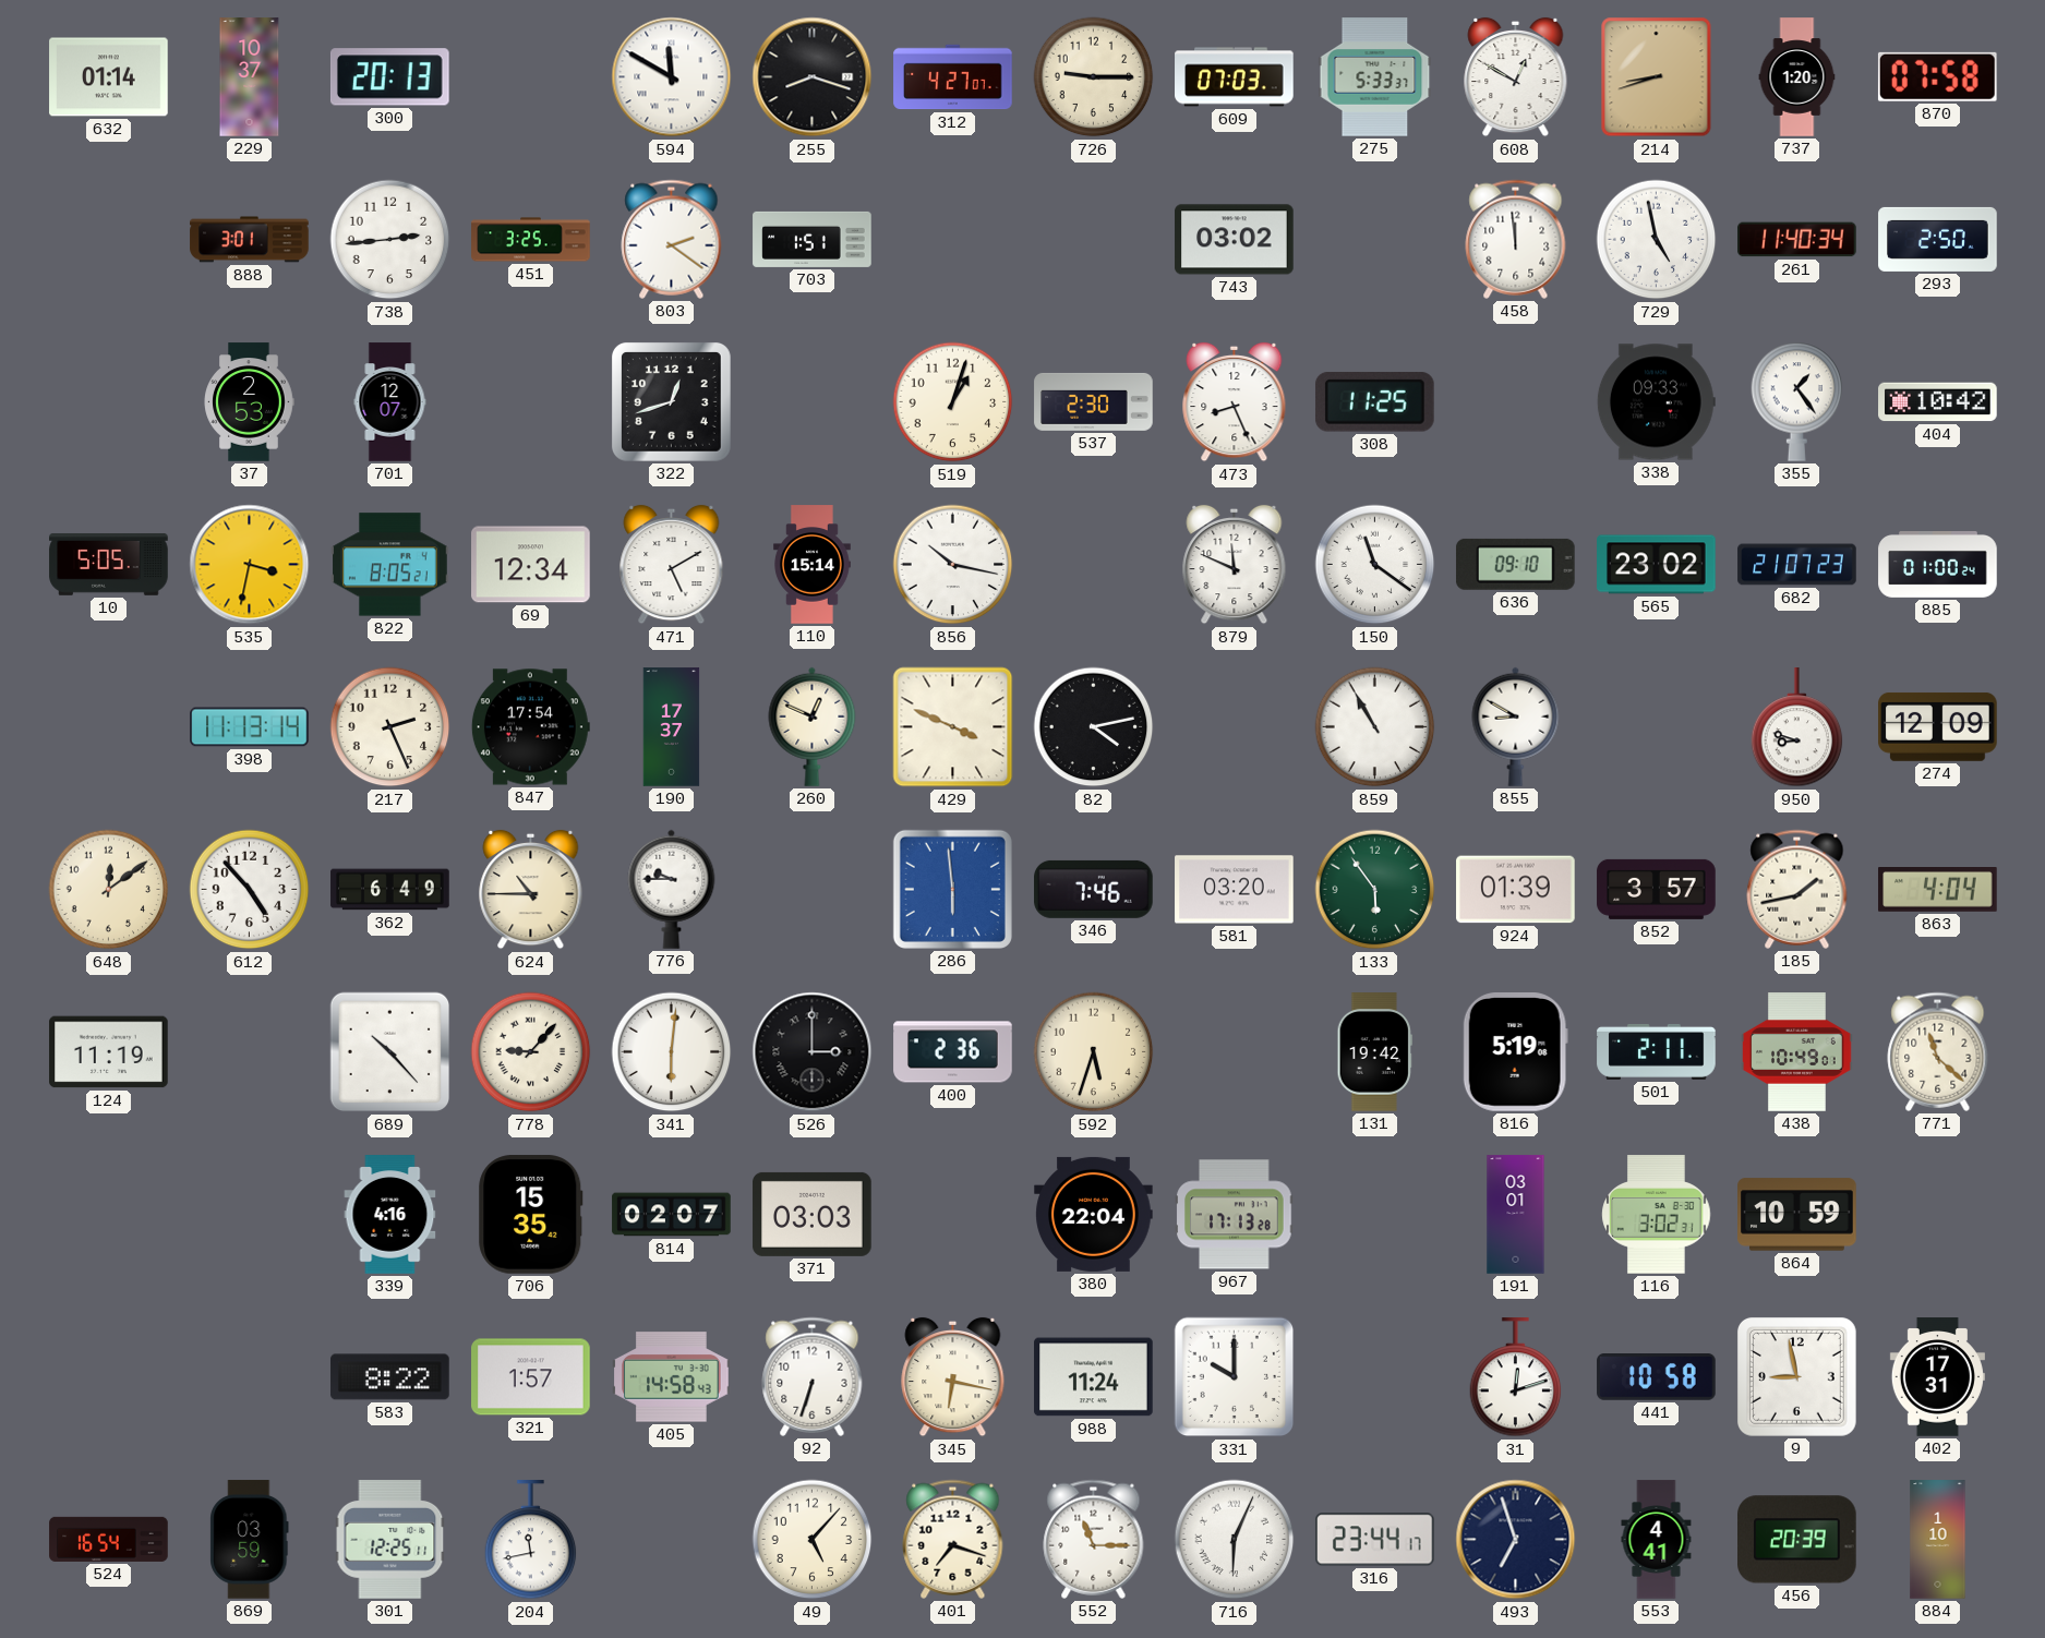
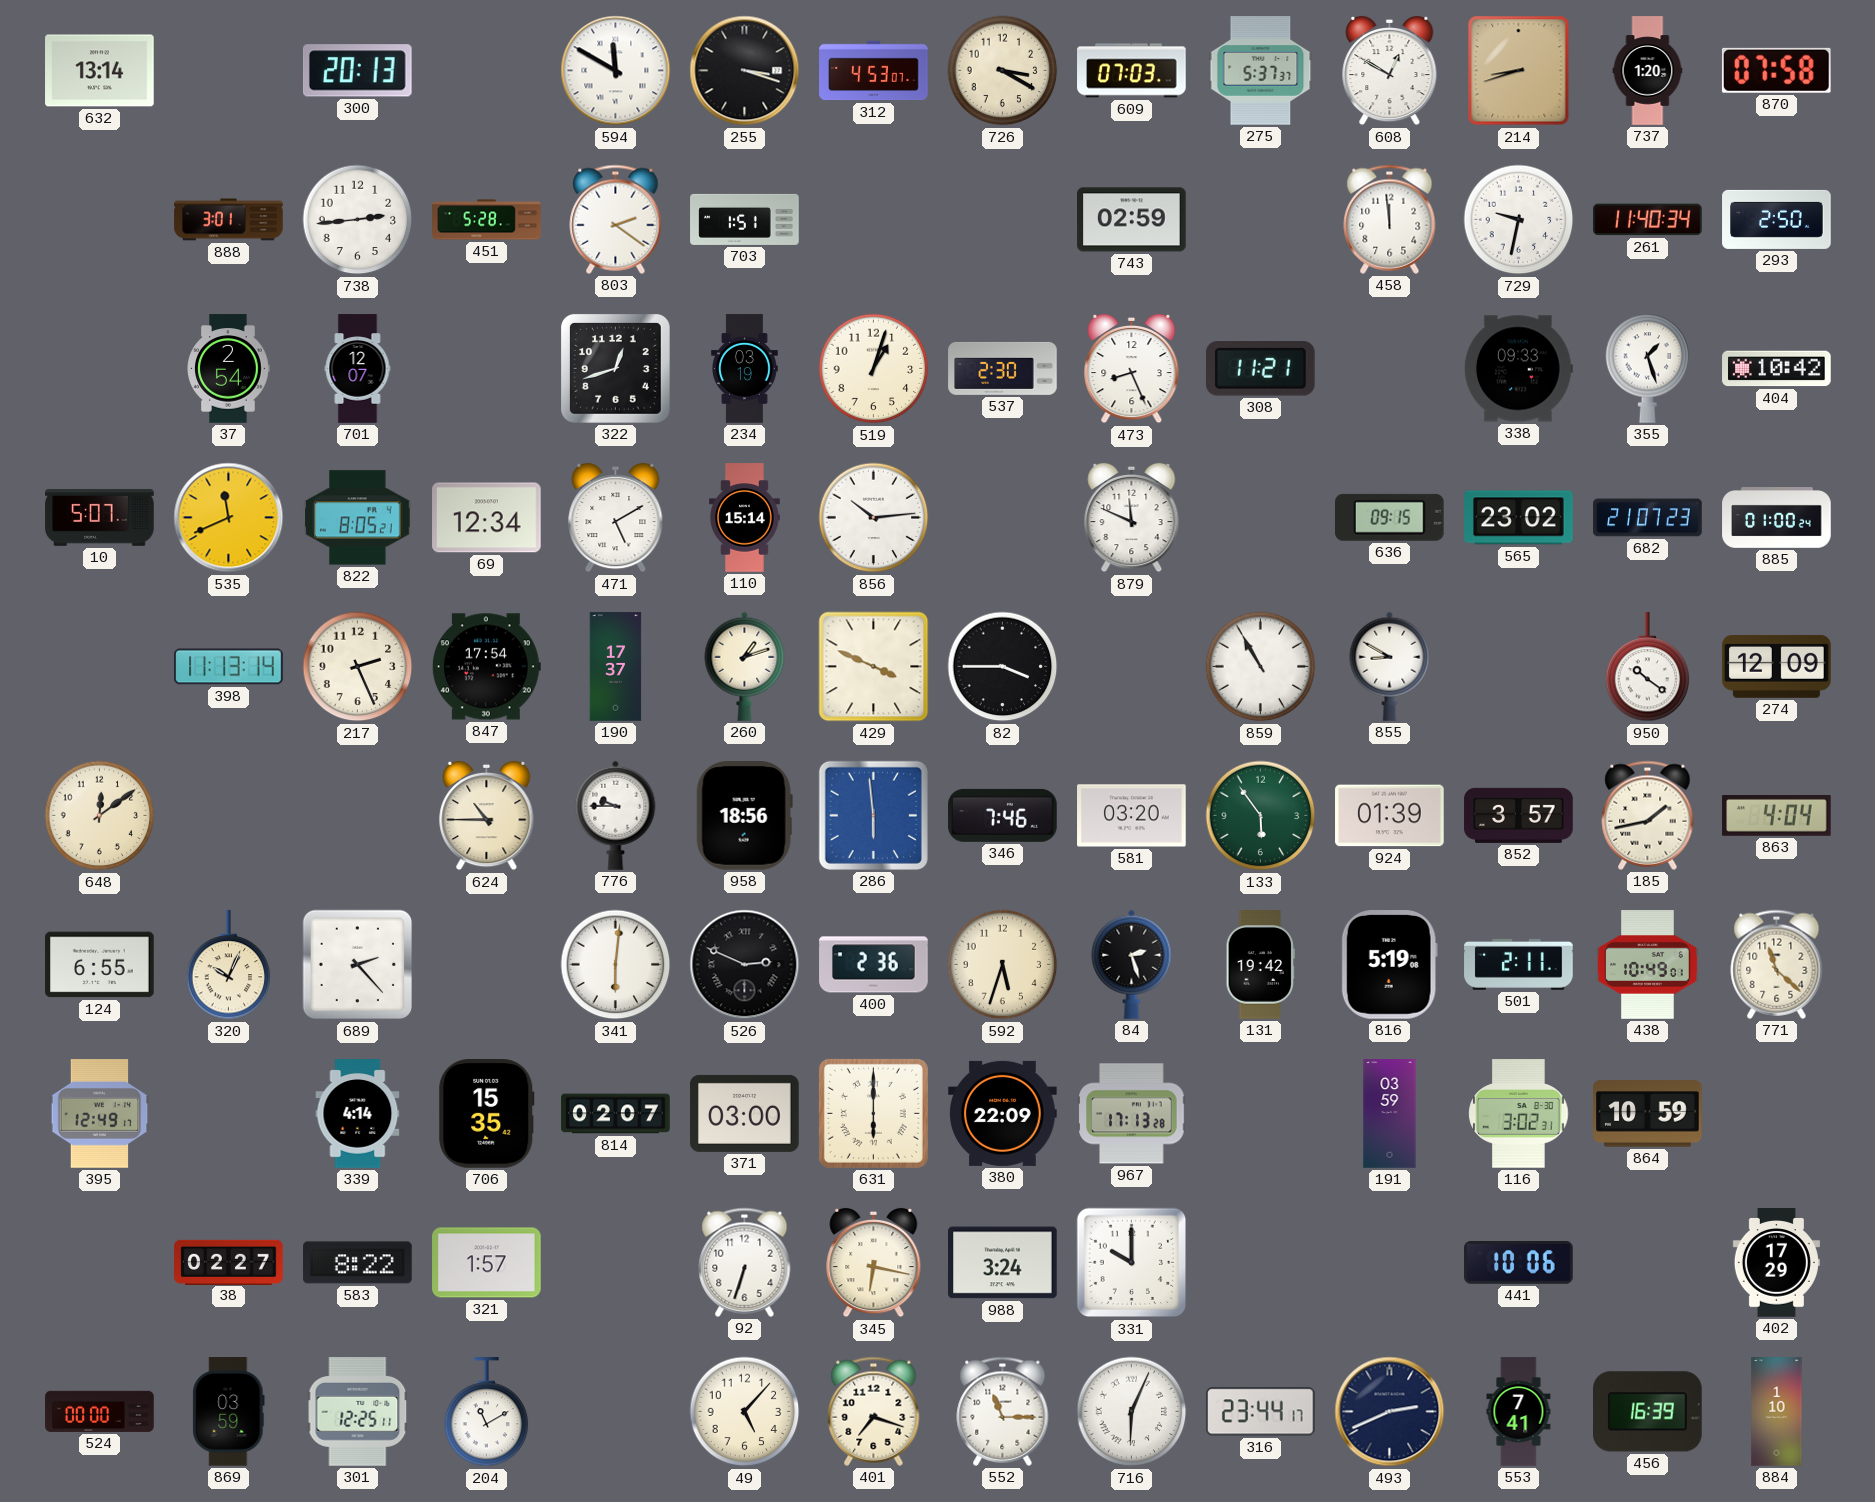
632: 01:14 -> 13:14
229: 10:37 -> none
255: 8:18 -> 3:18
312: 4:27 -> 4:53
726: 9:15 -> 3:20
275: 5:33 -> 5:37
451: 3:25 -> 5:28
743: 03:02 -> 02:59
729: 4:58 -> 9:32
37: 2:53 -> 2:54
234: none -> 03:19
308: 11:25 -> 11:21
355: 1:24 -> 1:27
10: 5:05 -> 5:07
535: 3:32 -> 11:41
856: 10:17 -> 10:14
150: 11:21 -> none
636: 09:10 -> 09:15
260: 12:49 -> 1:12
82: 4:13 -> 3:45
950: 8:48 -> 10:21
612: 4:53 -> none
362: 6:49 -> none
958: none -> 18:56
124: 11:19 -> 6:55
320: none -> 10:04
689: 10:23 -> 2:23
778: 9:07 -> none
526: 3:00 -> 2:49
84: none -> 2:27
395: none -> 12:49
339: 4:16 -> 4:14
371: 03:03 -> 03:00
631: none -> 6:00
380: 22:04 -> 22:09
191: 03:01 -> 03:59
38: none -> 02:27
405: 14:58 -> none
988: 11:24 -> 3:24
31: 12:12 -> none
441: 10:58 -> 10:06
9: 8:58 -> none
402: 17:31 -> 17:29
524: 16:54 -> 00:00
204: 11:43 -> 11:10
493: 6:57 -> 2:41
553: 4:41 -> 7:41
456: 20:39 -> 16:39
